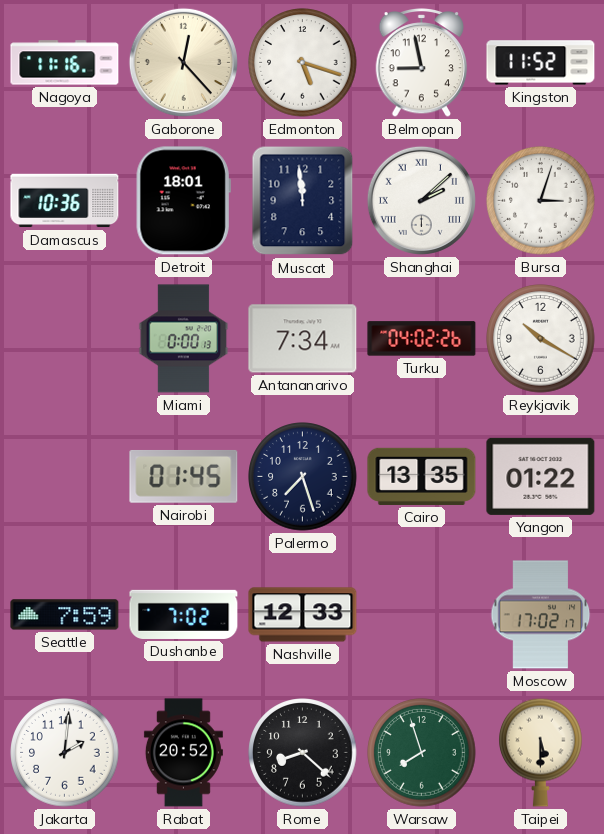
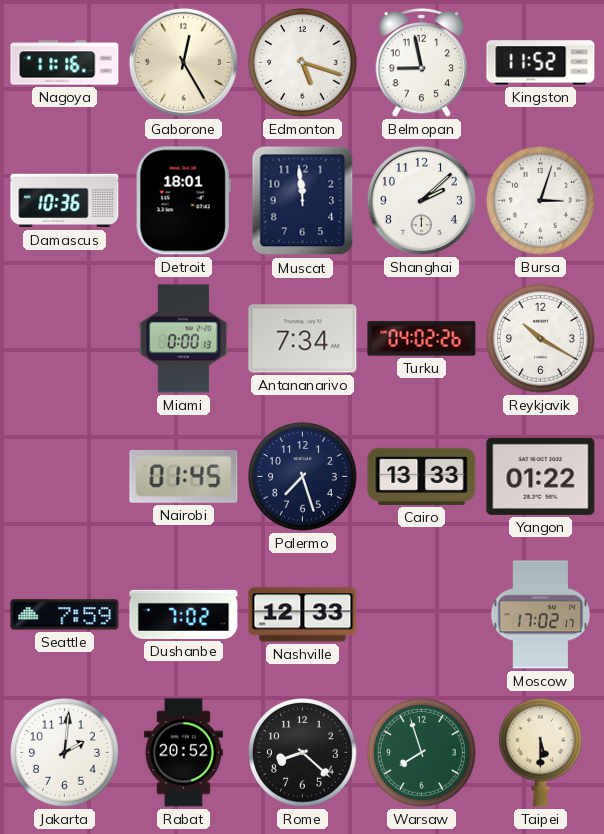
Gaborone: 12:23 -> 12:25
Shanghai numerals: Roman -> Arabic
Cairo: 13:35 -> 13:33
